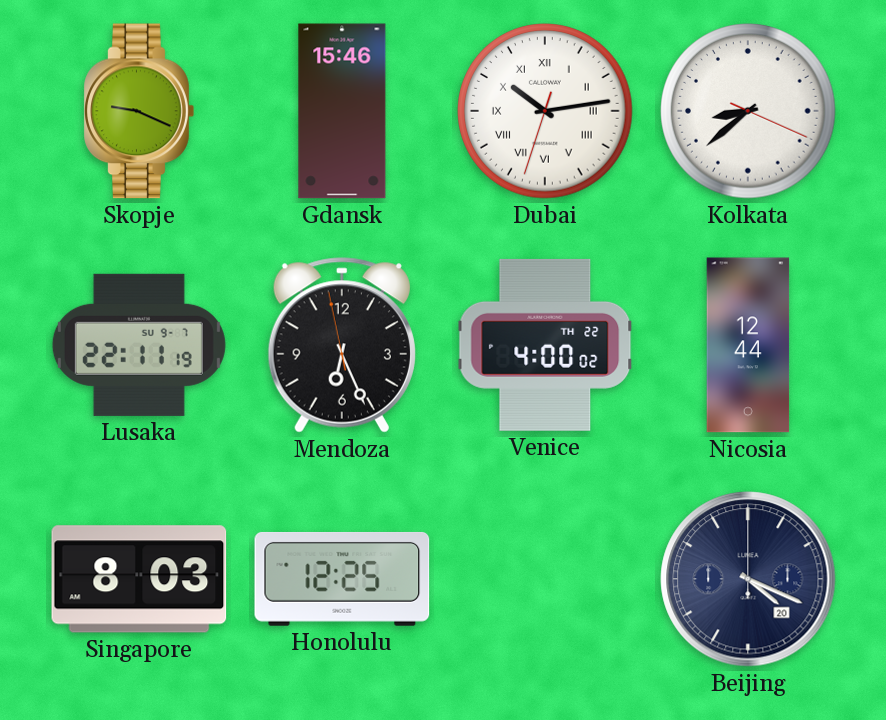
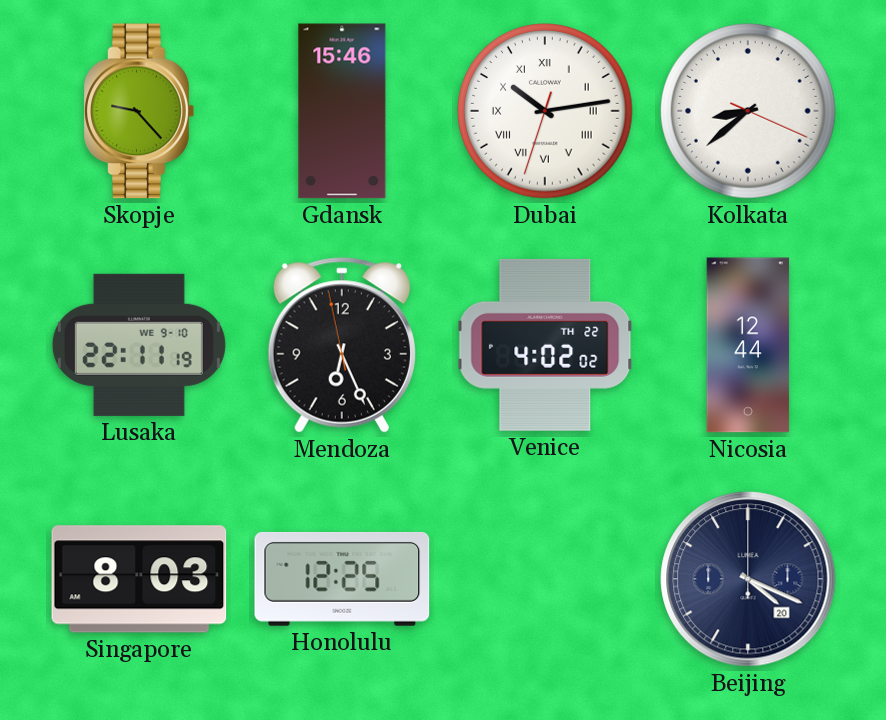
Skopje: 9:19 -> 9:23
Lusaka date: SU 9-7 -> WE 9-10
Venice: 4:00 -> 4:02
